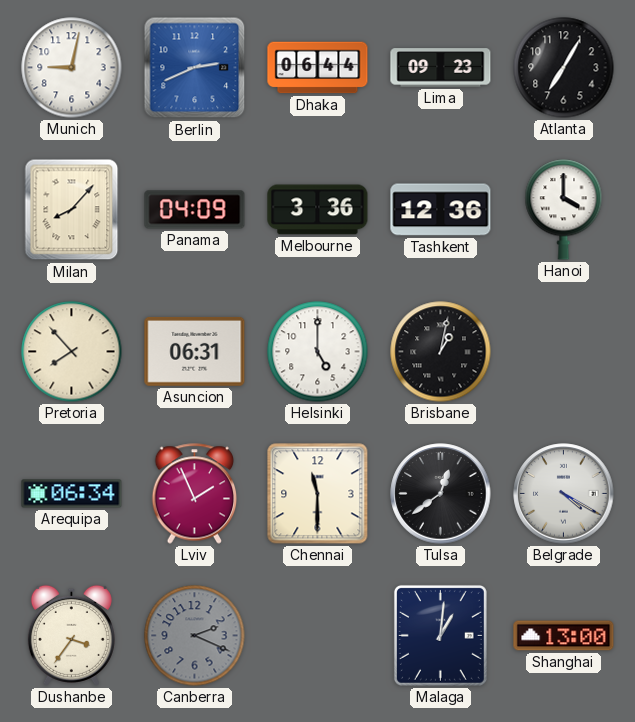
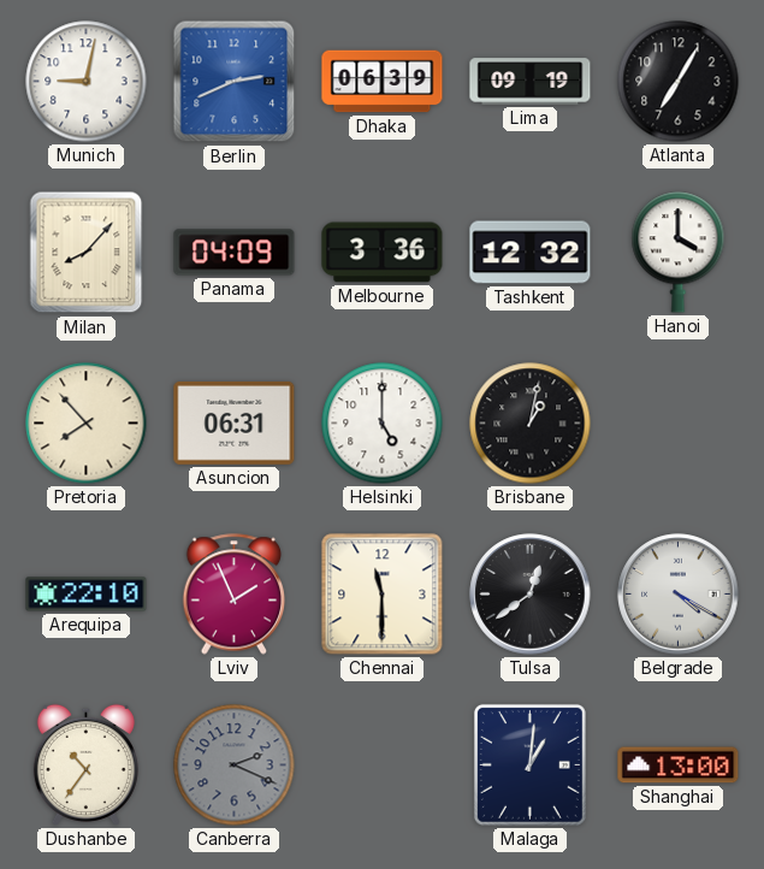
Dhaka: 06:44 -> 06:39
Lima: 09:23 -> 09:19
Tashkent: 12:36 -> 12:32
Arequipa: 06:34 -> 22:10
Dushanbe: 3:36 -> 10:36
